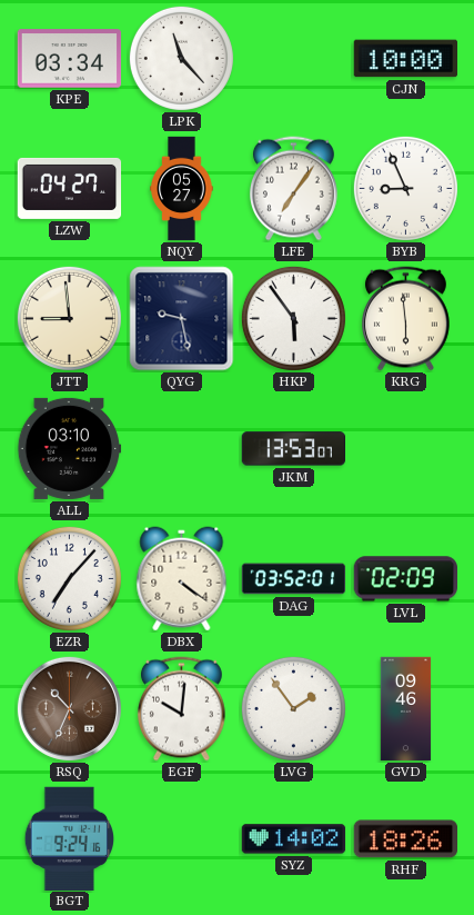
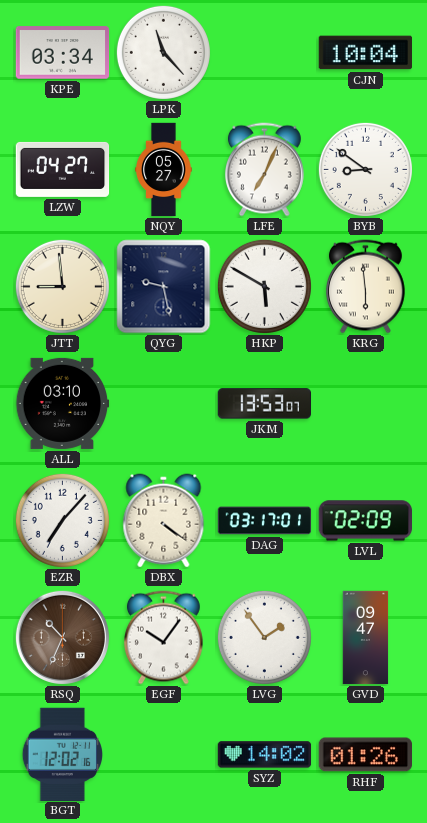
CJN: 10:00 -> 10:04
LFE: 7:06 -> 7:04
BYB: 8:56 -> 8:51
HKP: 5:54 -> 5:50
DAG: 03:52 -> 03:17
EGF: 10:01 -> 10:06
GVD: 09:46 -> 09:47
BGT: 9:24 -> 12:02
RHF: 18:26 -> 01:26
